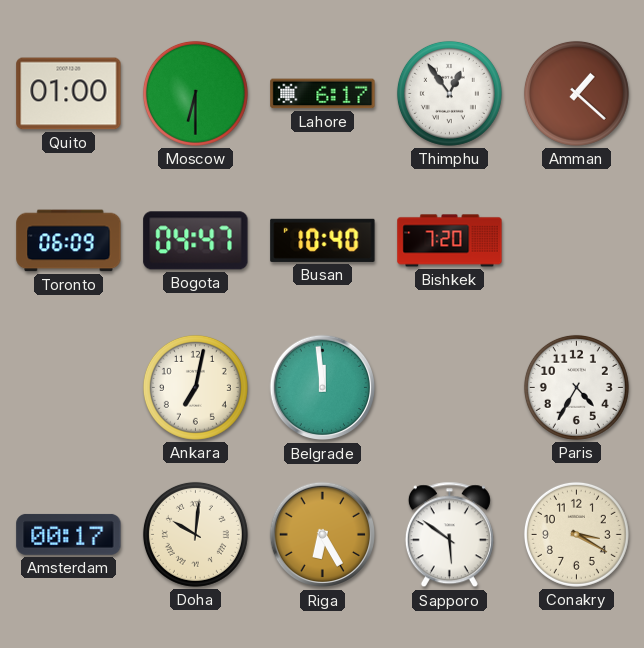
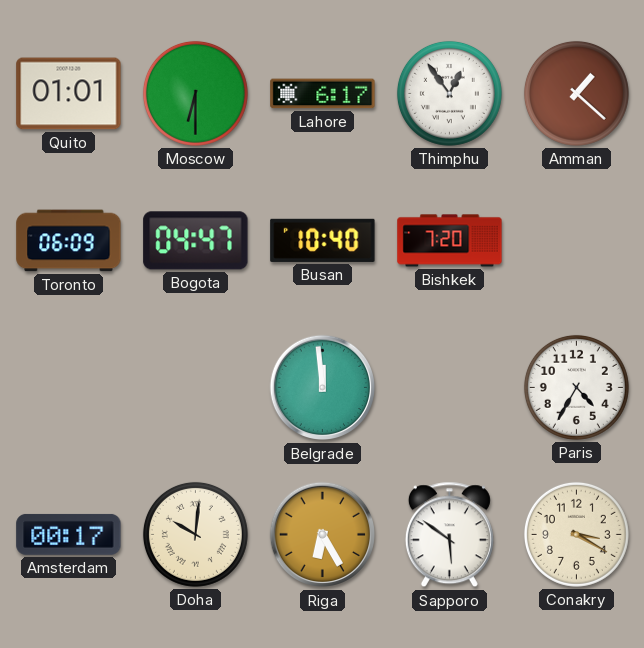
Quito: 01:00 -> 01:01
Ankara: 7:02 -> none
